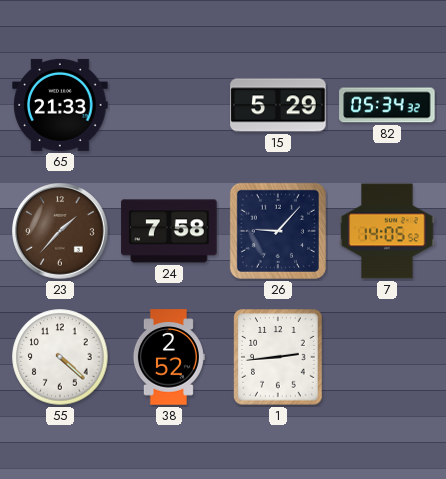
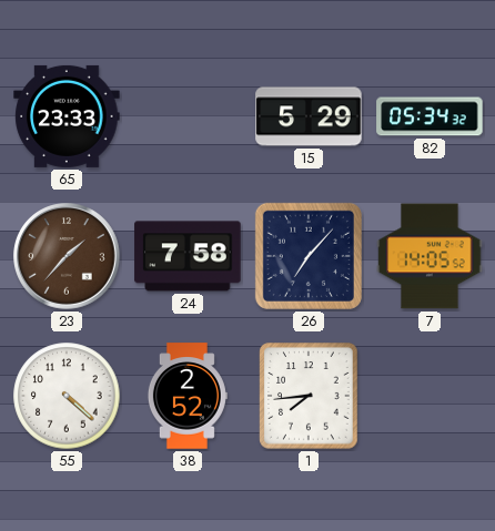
65: 21:33 -> 23:33
26: 9:07 -> 7:07
1: 2:44 -> 7:44
